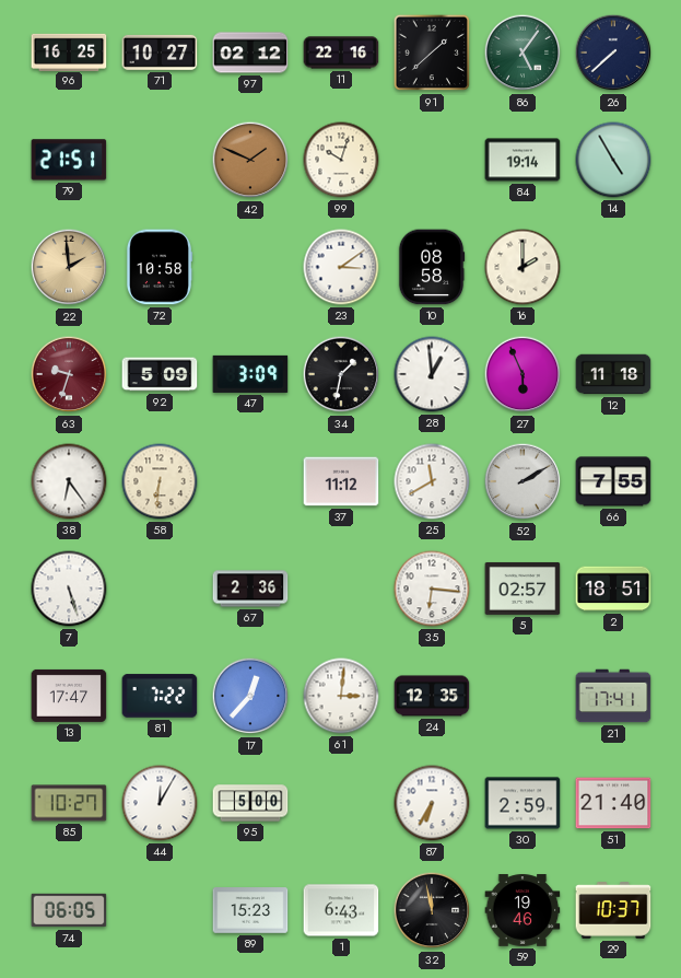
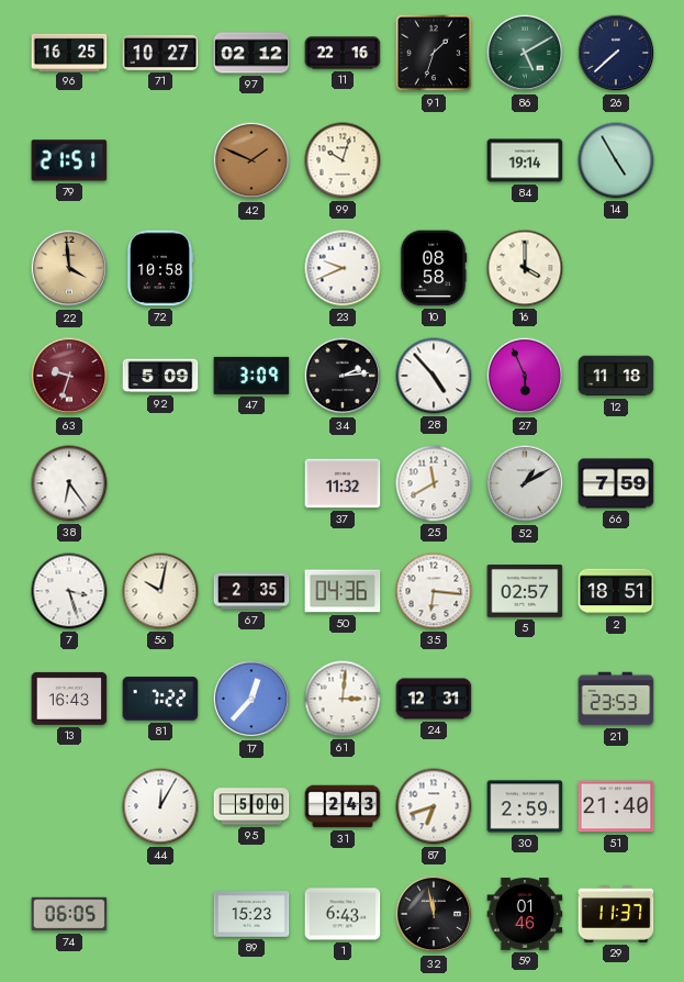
91: 1:38 -> 1:33
86: 5:06 -> 5:10
22: 1:59 -> 3:59
23: 3:09 -> 9:41
16: 2:00 -> 4:00
34: 1:32 -> 2:14
28: 12:59 -> 4:53
58: 6:31 -> none
37: 11:12 -> 11:32
52: 2:10 -> 1:10
66: 7:55 -> 7:59
7: 5:27 -> 3:27
56: none -> 10:02
67: 2:36 -> 2:35
50: none -> 04:36
13: 17:47 -> 16:43
24: 12:35 -> 12:31
21: 17:41 -> 23:53
85: 10:27 -> none
31: none -> 2:43
87: 6:35 -> 6:42
59: 19:46 -> 01:46
29: 10:37 -> 11:37
